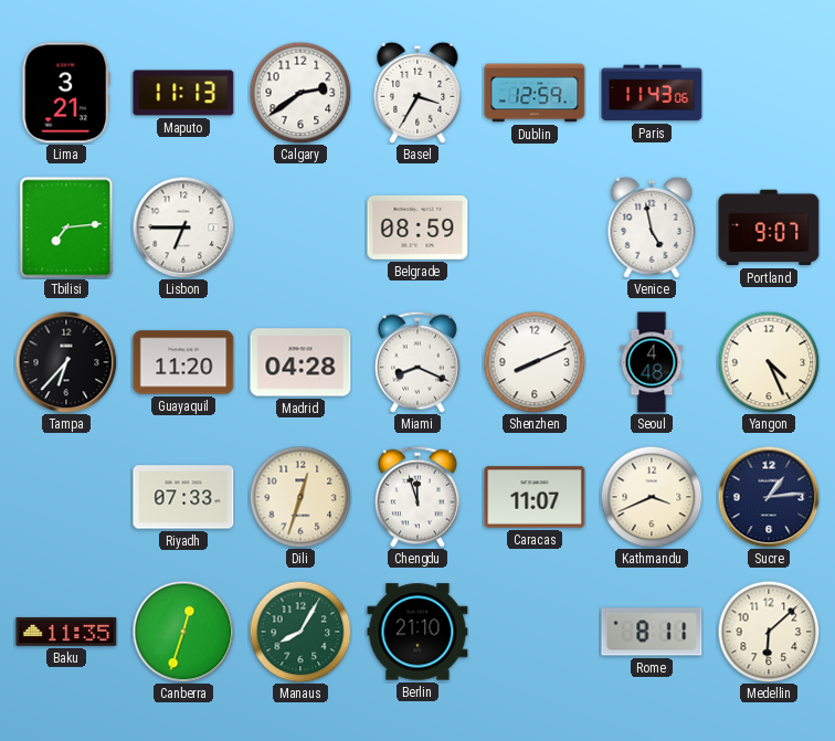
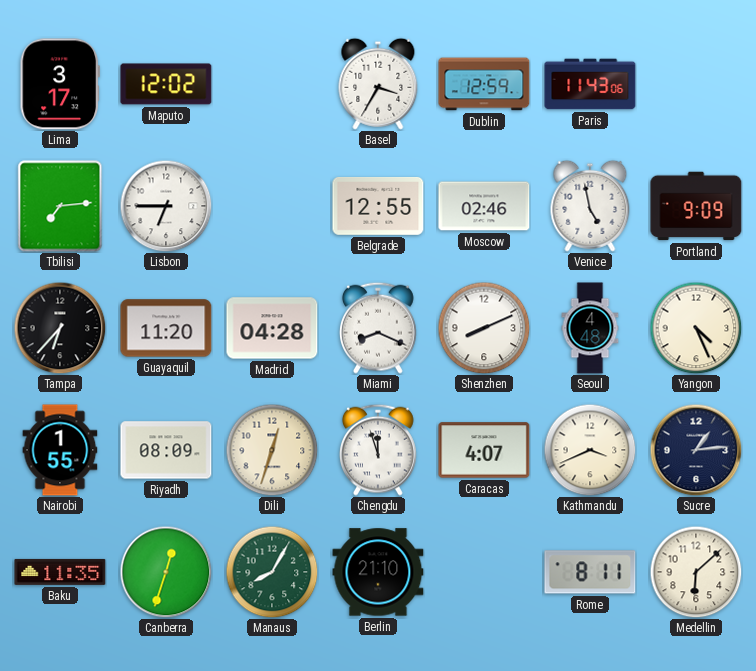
Lima: 3:21 -> 3:17
Maputo: 11:13 -> 12:02
Calgary: 2:39 -> none
Belgrade: 08:59 -> 12:55
Moscow: none -> 02:46
Portland: 9:07 -> 9:09
Nairobi: none -> 1:55
Riyadh: 07:33 -> 08:09
Caracas: 11:07 -> 4:07
